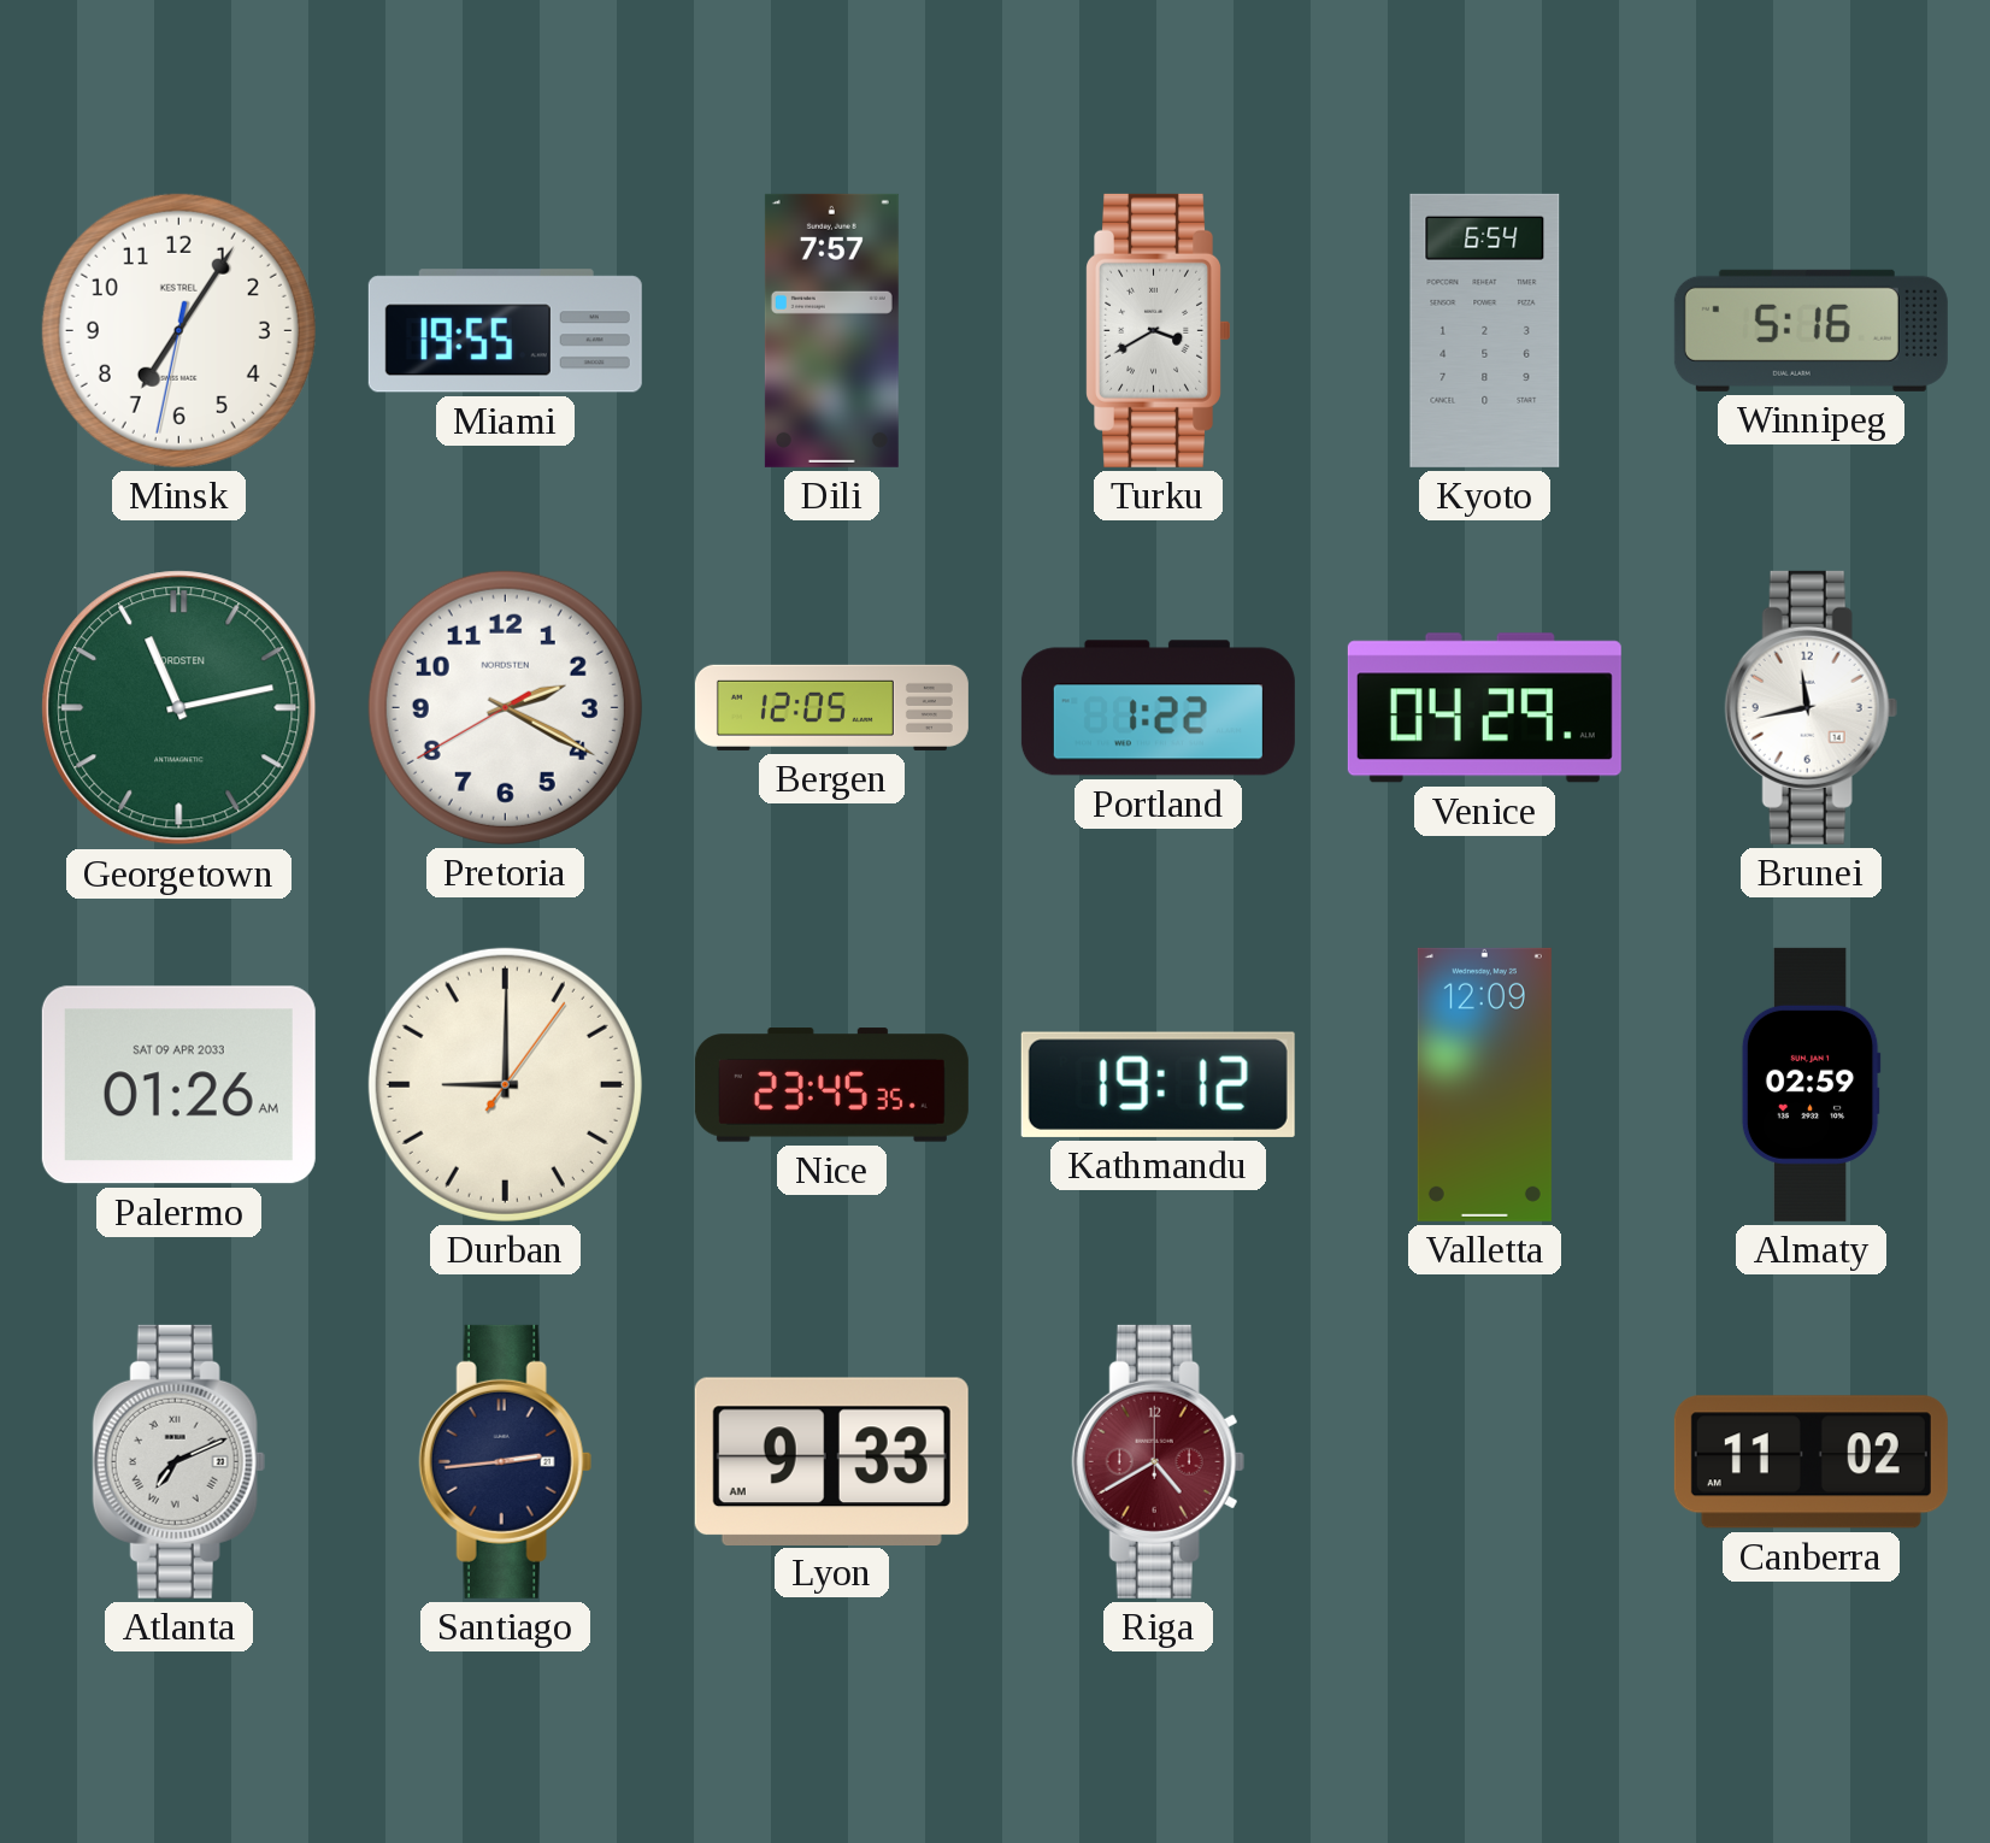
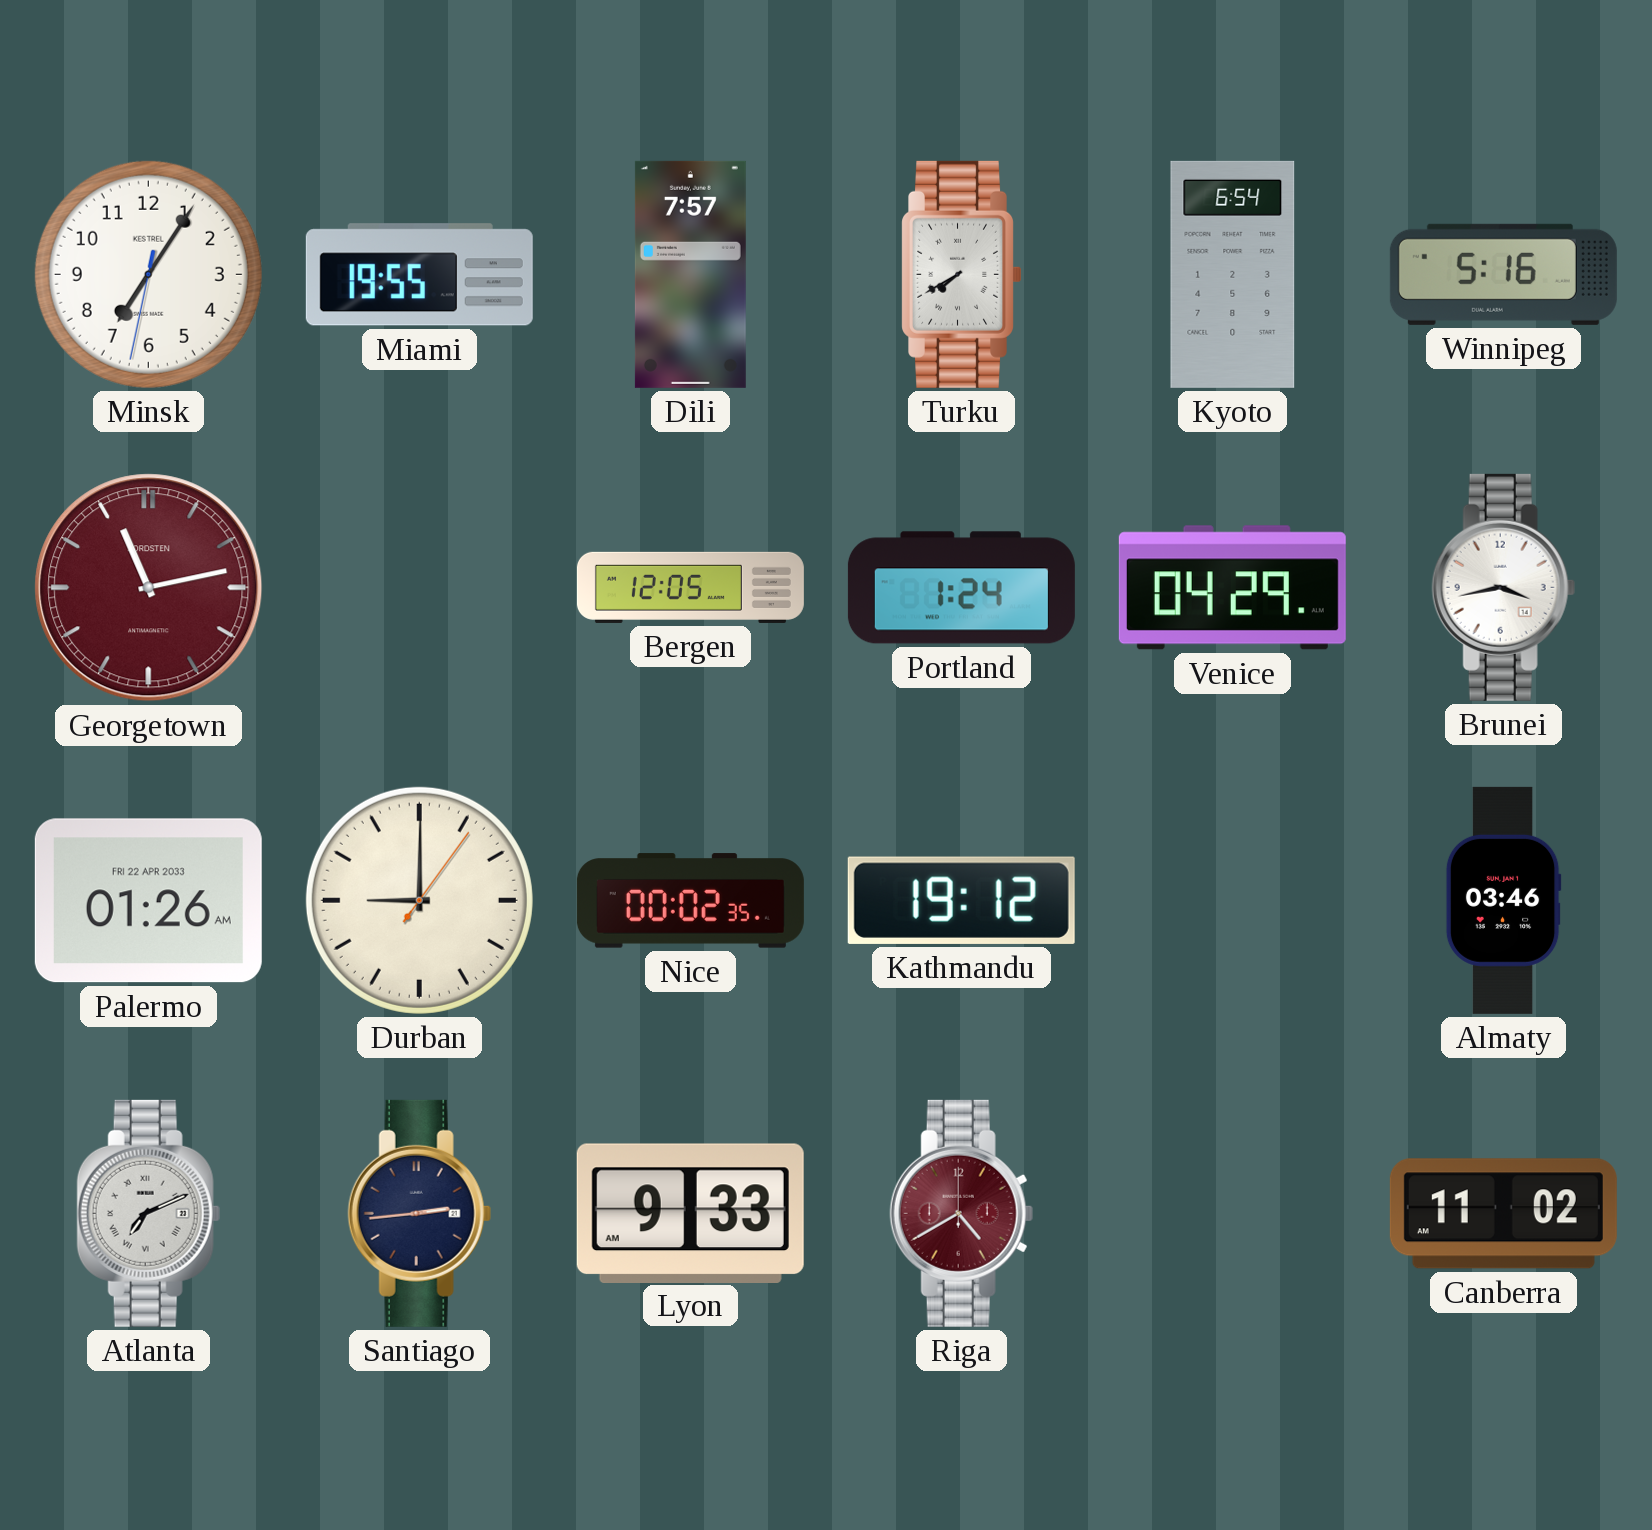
Turku: 3:40 -> 7:40
Georgetown dial: green -> burgundy
Pretoria: 2:19 -> none
Portland: 1:22 -> 1:24
Brunei: 11:43 -> 3:43
Palermo date: SAT 09 APR 2033 -> FRI 22 APR 2033
Nice: 23:45 -> 00:02
Valletta: 12:09 -> none
Almaty: 02:59 -> 03:46
